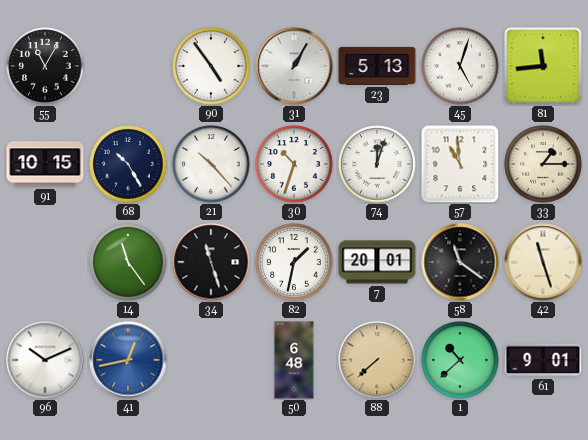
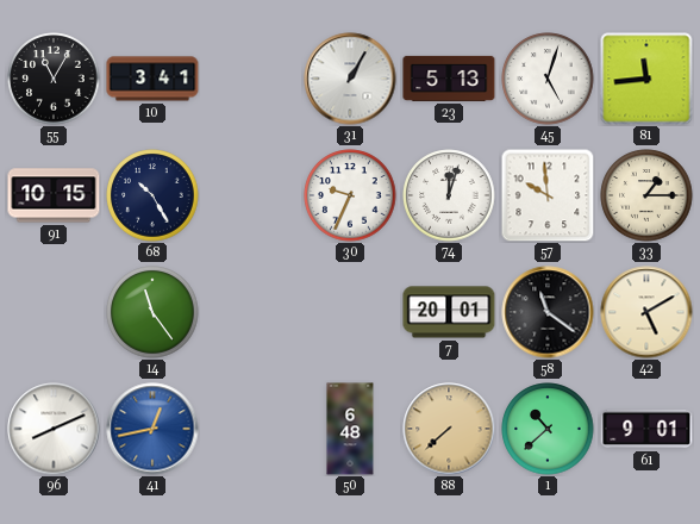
10: none -> 3:41
90: 4:54 -> none
21: 10:23 -> none
30: 10:33 -> 9:34
57: 10:59 -> 9:59
34: 11:27 -> none
82: 1:32 -> none
42: 11:27 -> 5:10
96: 10:11 -> 8:11
